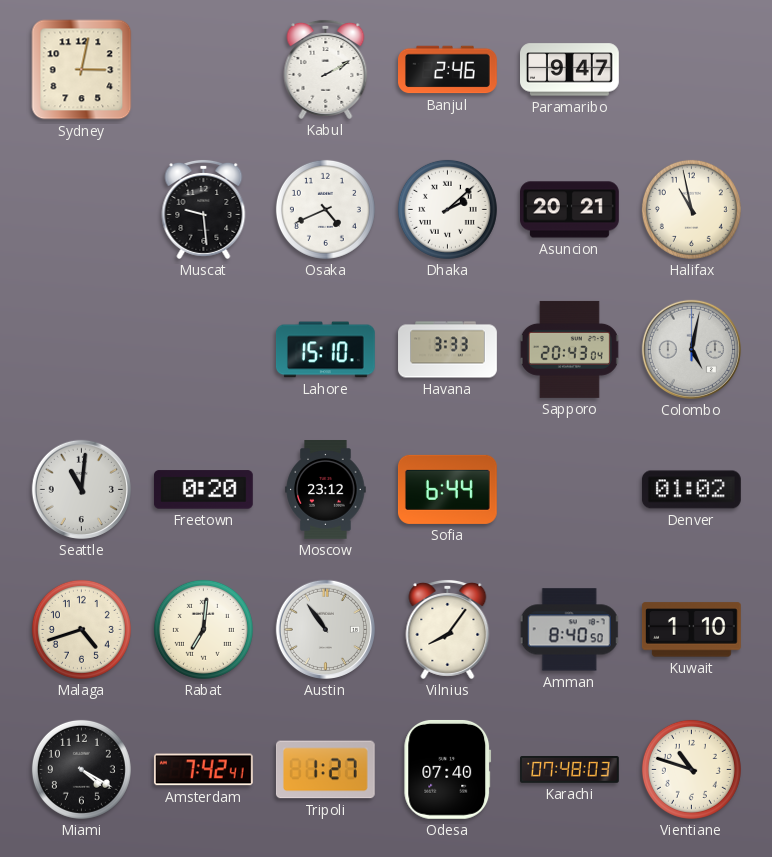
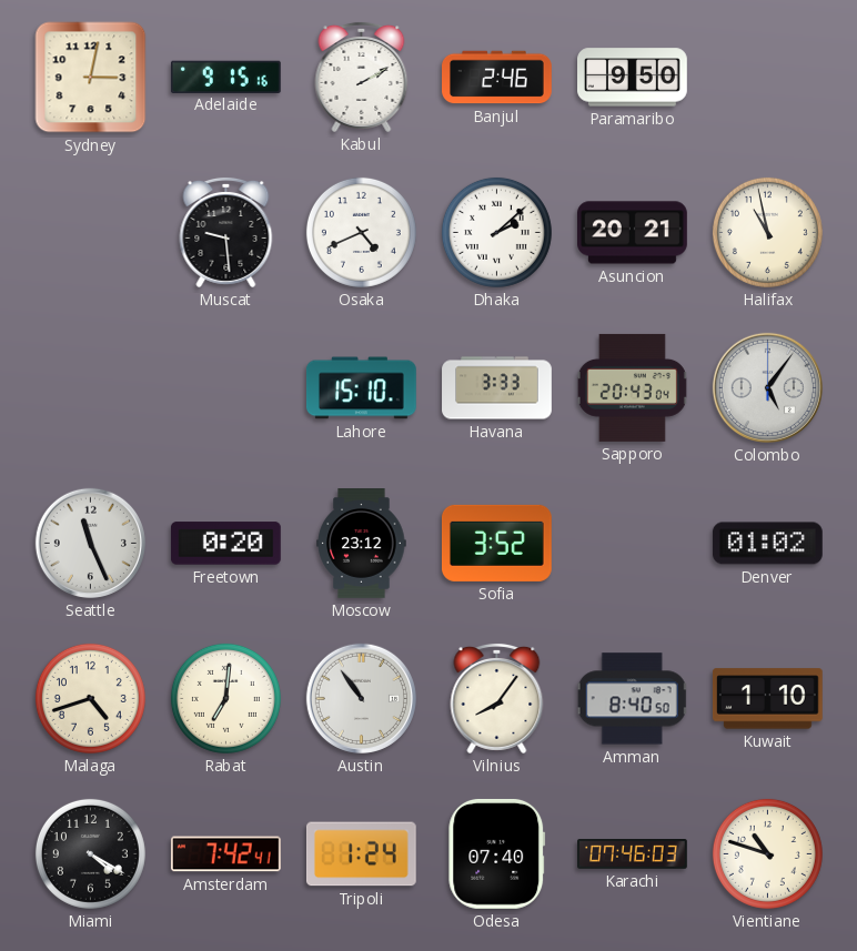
Adelaide: none -> 9:15
Paramaribo: 9:47 -> 9:50
Colombo: 5:02 -> 5:06
Seattle: 11:01 -> 11:26
Sofia: 6:44 -> 3:52
Tripoli: 1:27 -> 1:24
Karachi: 07:48 -> 07:46
